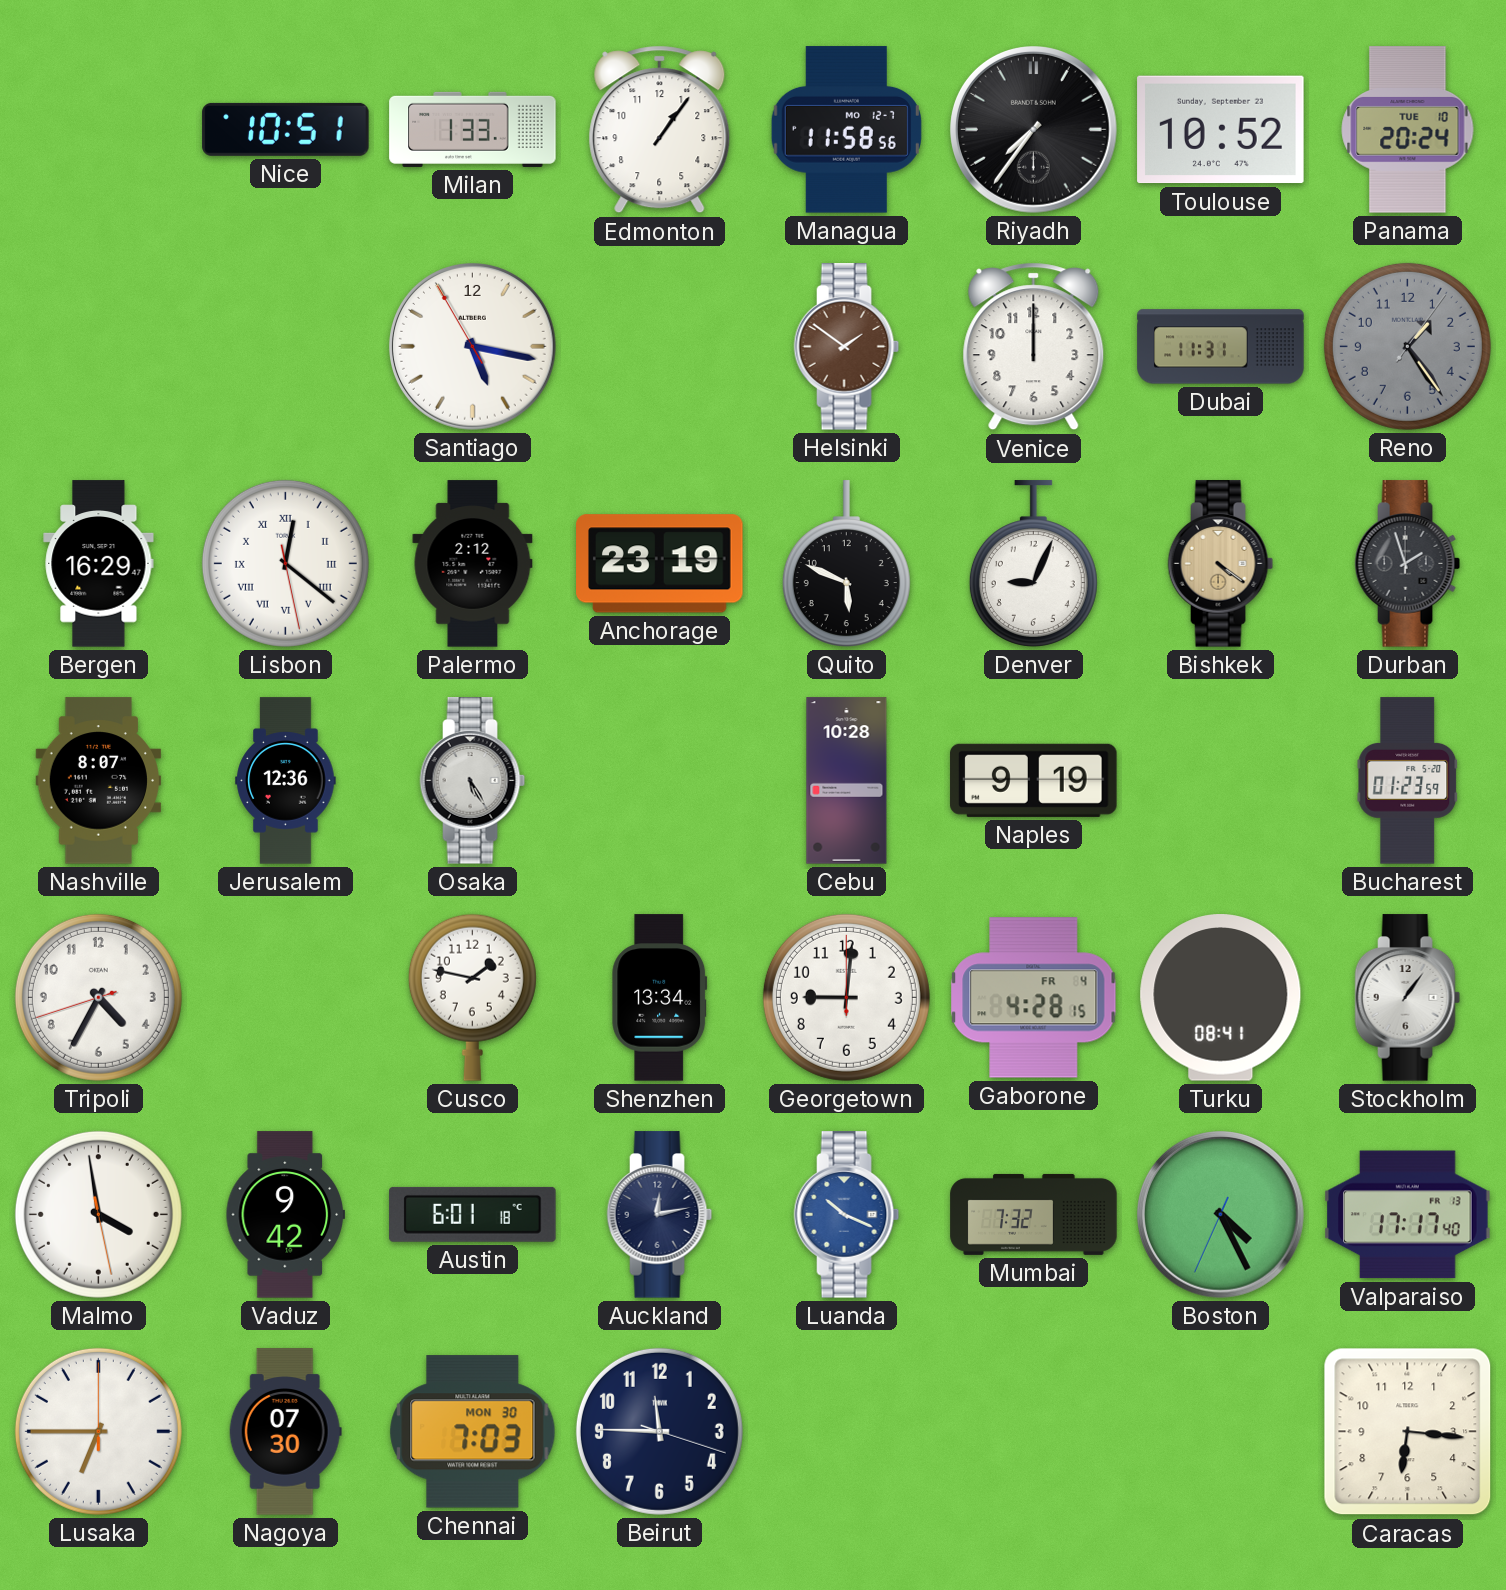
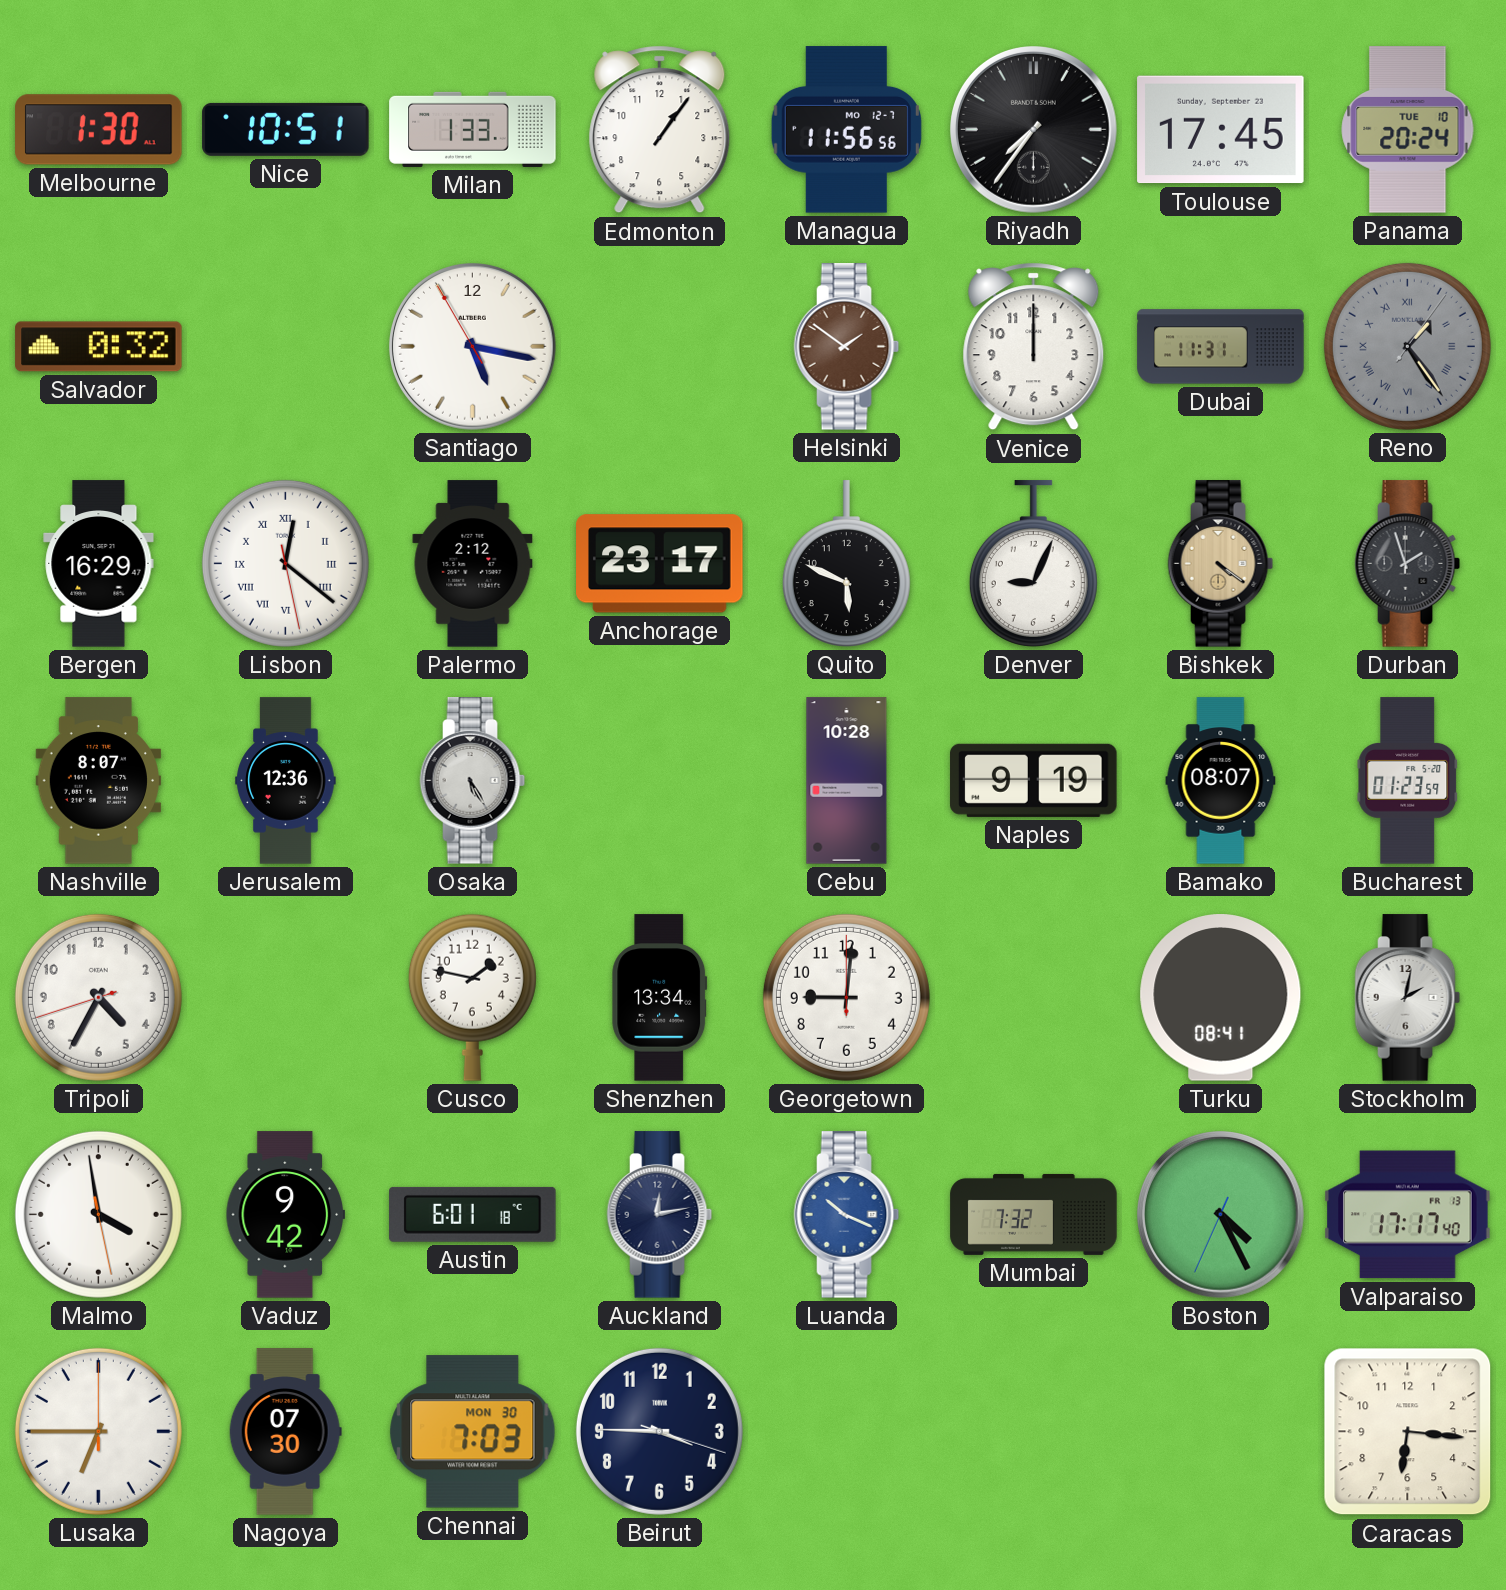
Melbourne: none -> 1:30
Managua: 11:58 -> 11:56
Toulouse: 10:52 -> 17:45
Salvador: none -> 0:32
Reno numerals: Arabic -> Roman
Anchorage: 23:19 -> 23:17
Bamako: none -> 08:07
Gaborone: 4:28 -> none
Stockholm: 1:06 -> 2:02
Beirut: 11:45 -> 3:45
